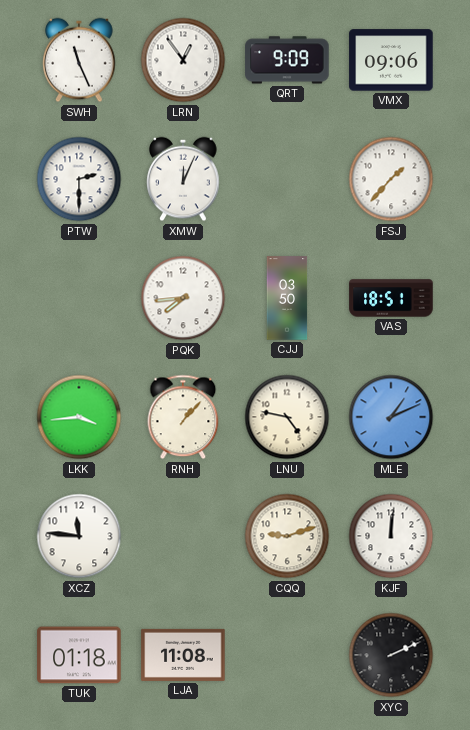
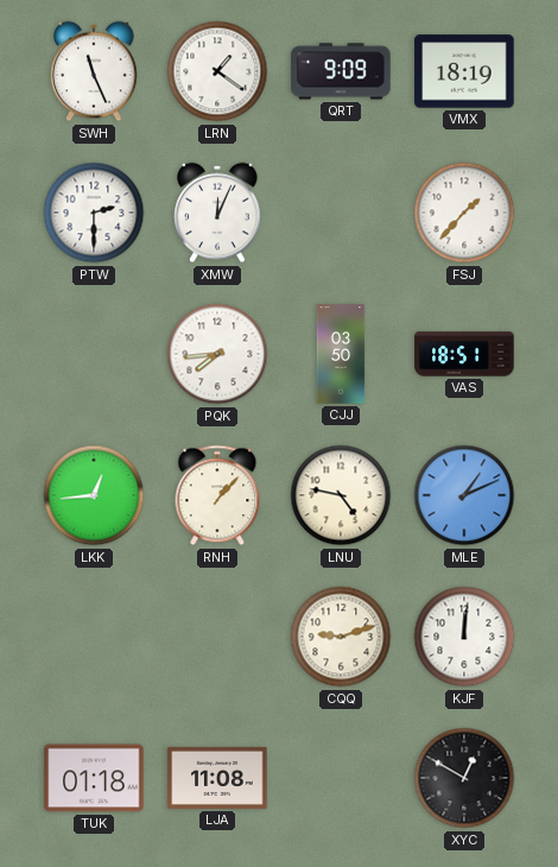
LRN: 12:54 -> 1:21
VMX: 09:06 -> 18:19
LKK: 3:44 -> 12:44
XCZ: 11:46 -> none
XYC: 2:11 -> 12:50
